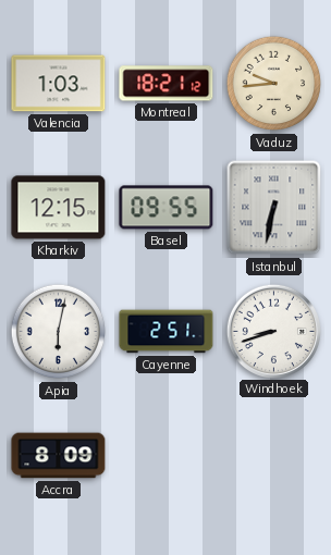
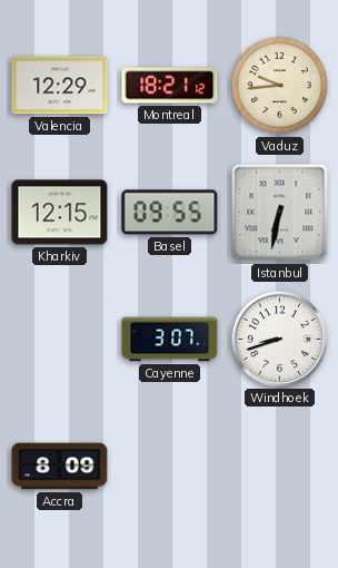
Valencia: 1:03 -> 12:29
Apia: 6:02 -> none
Cayenne: 2:51 -> 3:07
